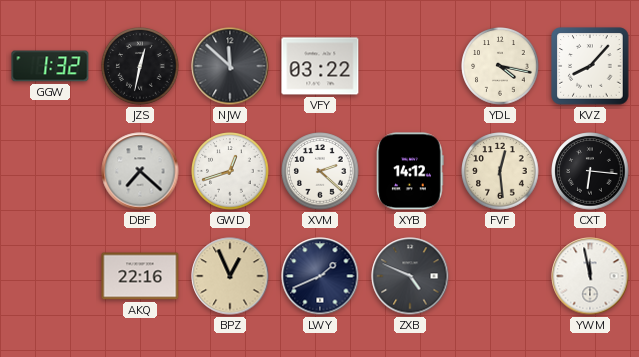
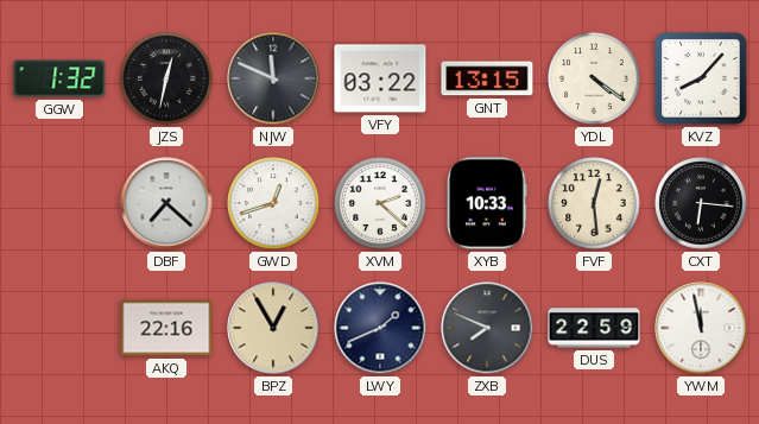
NJW: 11:52 -> 11:49
GNT: none -> 13:15
YDL: 4:17 -> 4:21
XYB: 14:12 -> 10:33
BPZ: 12:56 -> 12:55
ZXB: 4:49 -> 7:49
DUS: none -> 22:59
